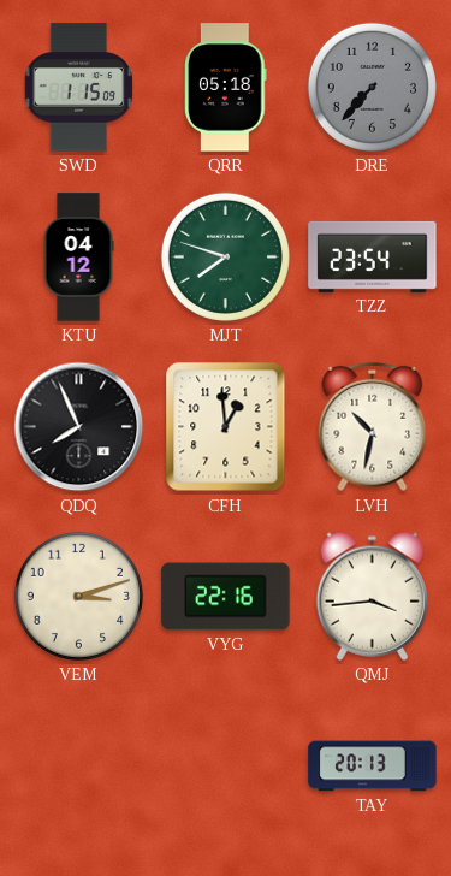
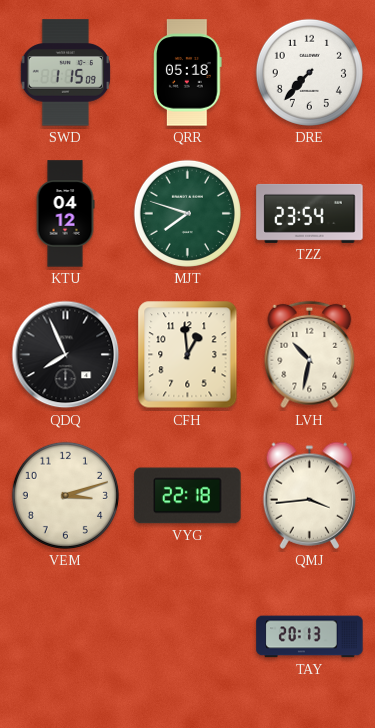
DRE dial: grey -> white
VYG: 22:16 -> 22:18
